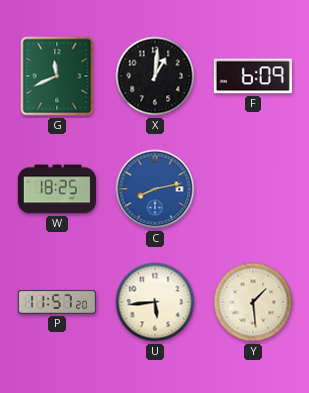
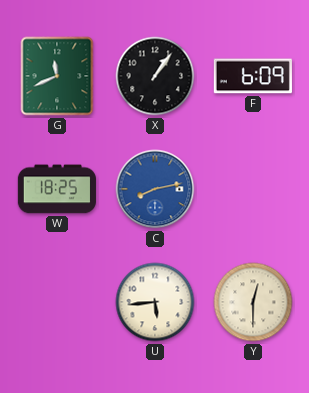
X: 1:01 -> 1:06
P: 11:57 -> none
Y: 1:29 -> 12:30
